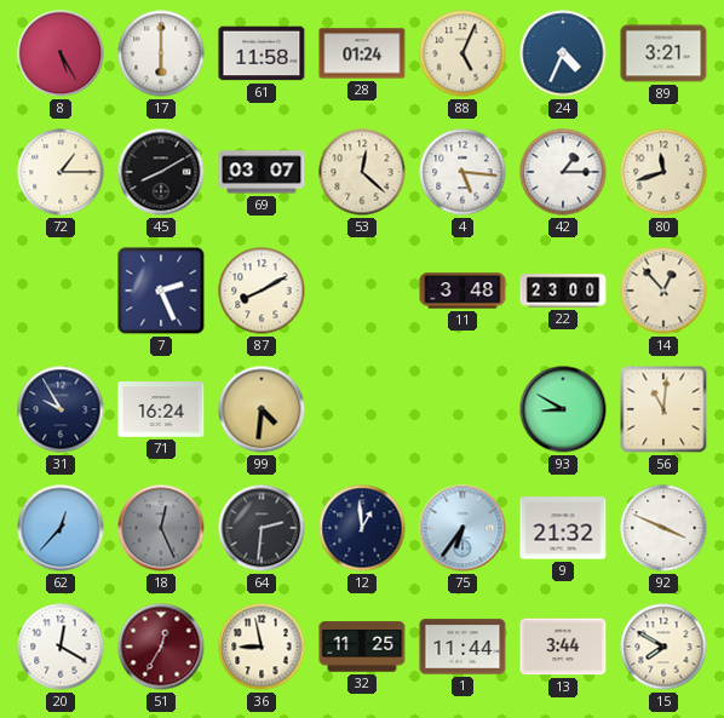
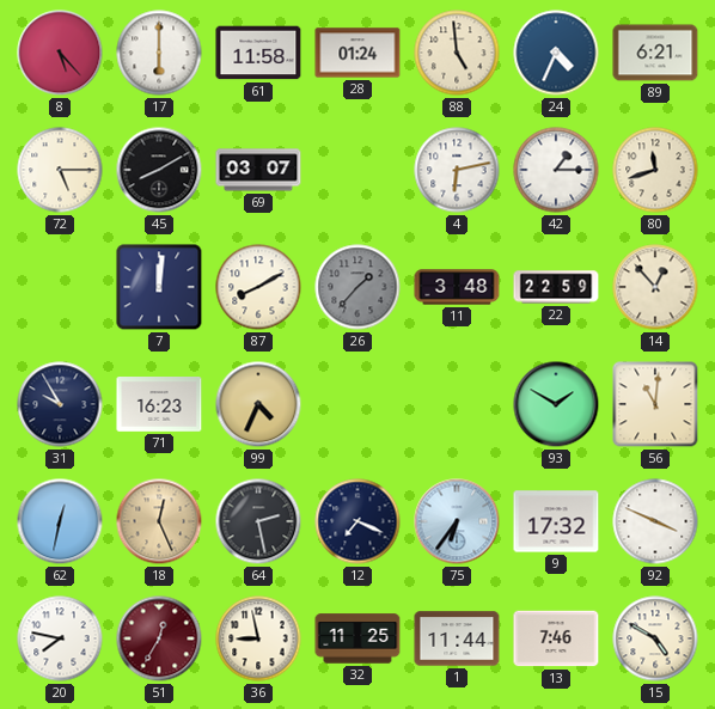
8: 5:25 -> 5:23
88: 5:04 -> 4:59
89: 3:21 -> 6:21
72: 1:15 -> 5:15
53: 12:22 -> none
4: 5:16 -> 6:13
7: 2:26 -> 12:01
26: none -> 1:37
22: 23:00 -> 22:59
71: 16:24 -> 16:23
99: 4:31 -> 4:34
93: 8:50 -> 1:50
62: 12:37 -> 12:32
18 dial: grey -> champagne
64: 2:31 -> 2:28
12: 12:59 -> 7:19
9: 21:32 -> 17:32
20: 12:20 -> 7:47
13: 3:44 -> 7:46
15: 7:50 -> 4:50
